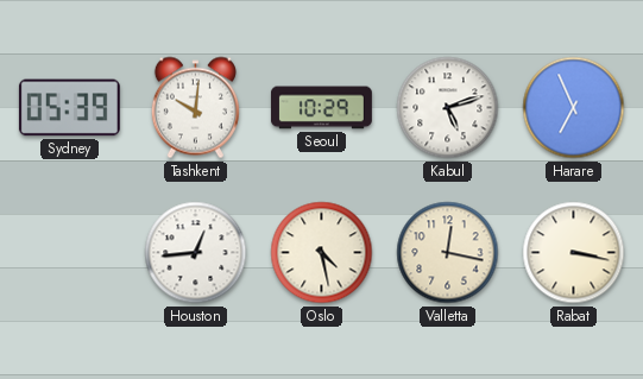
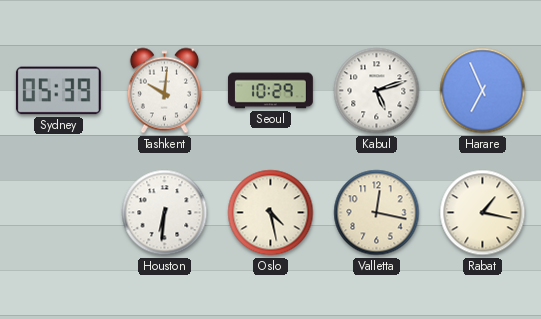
Houston: 12:44 -> 6:31
Rabat: 3:17 -> 1:17
